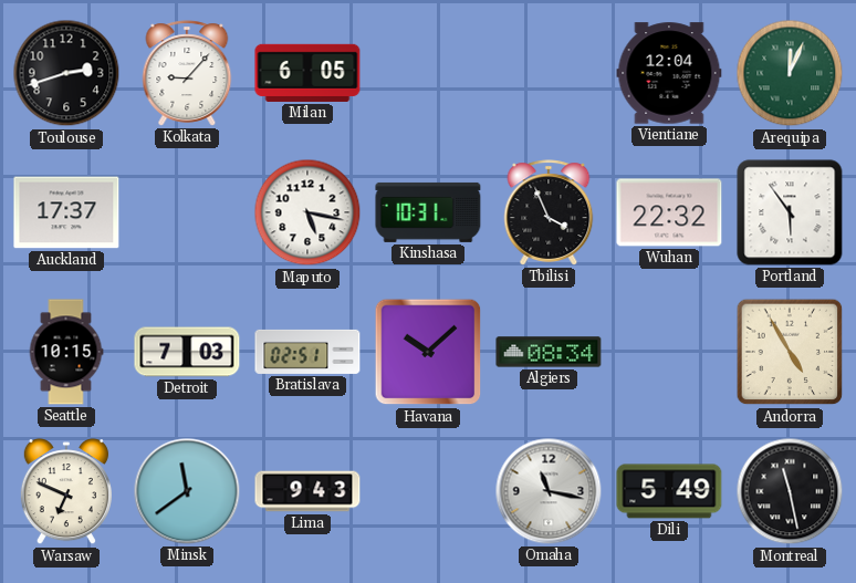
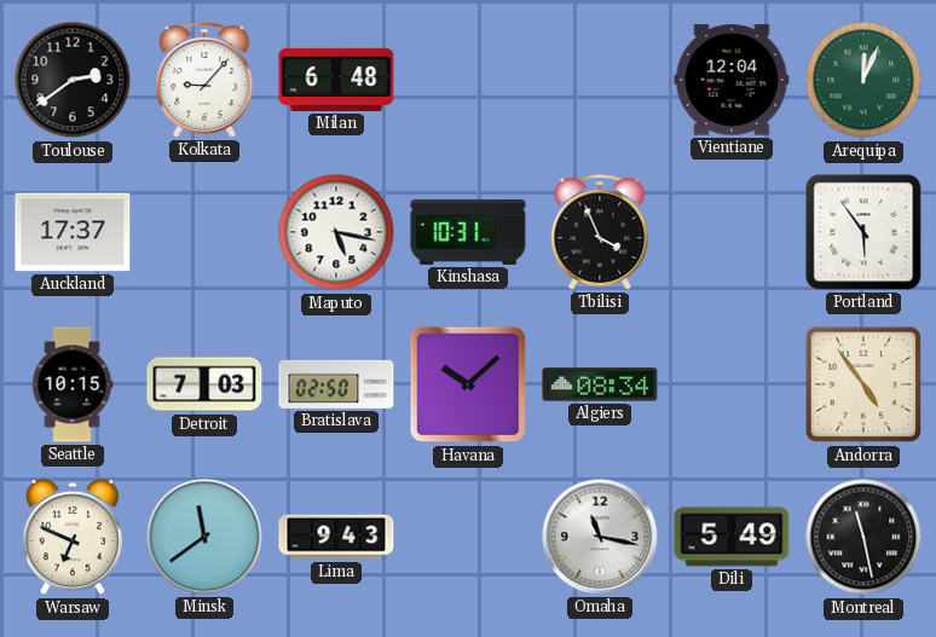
Toulouse: 2:42 -> 2:39
Milan: 6:05 -> 6:48
Wuhan: 22:32 -> none
Bratislava: 02:51 -> 02:50
Andorra: 4:55 -> 4:54
